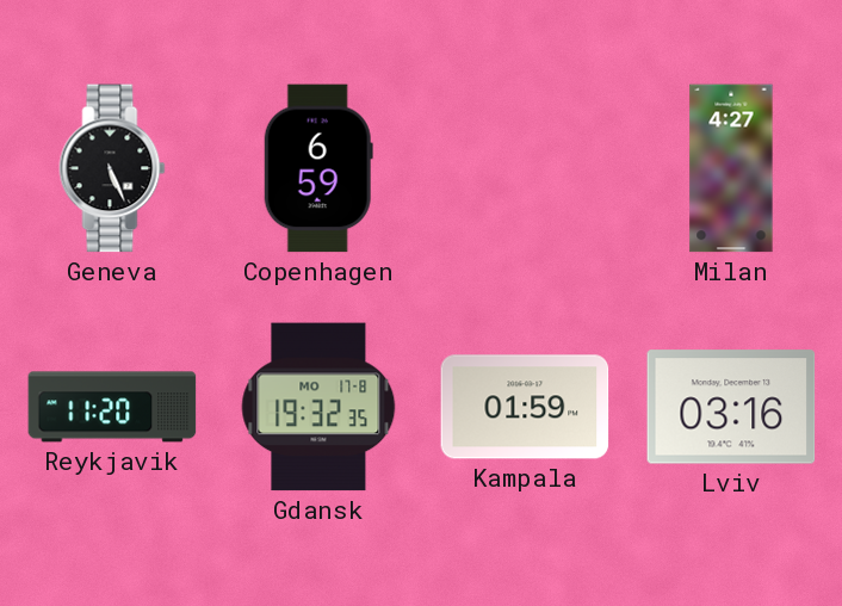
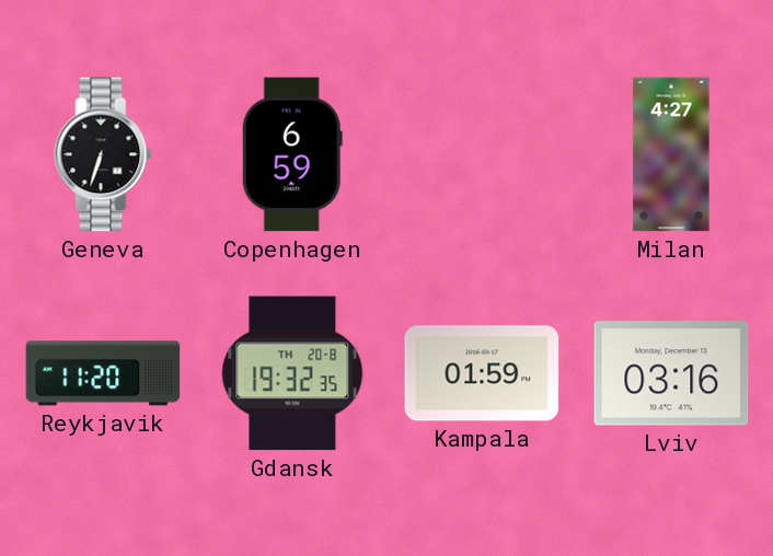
Geneva: 5:26 -> 6:33
Gdansk date: MO 17-8 -> TH 20-8
